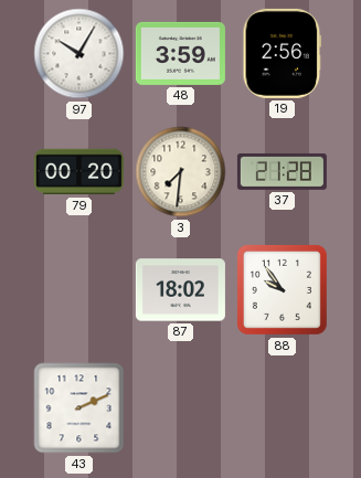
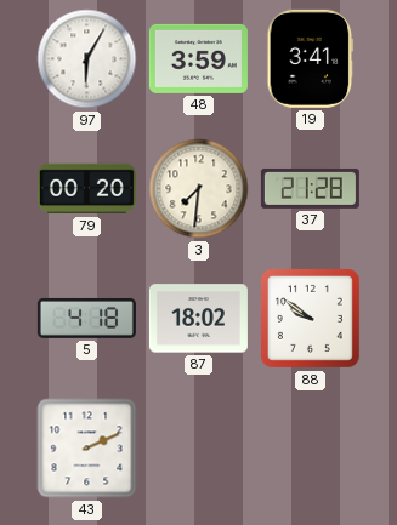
97: 10:05 -> 6:05
19: 2:56 -> 3:41
5: none -> 4:18
88: 9:54 -> 9:51
